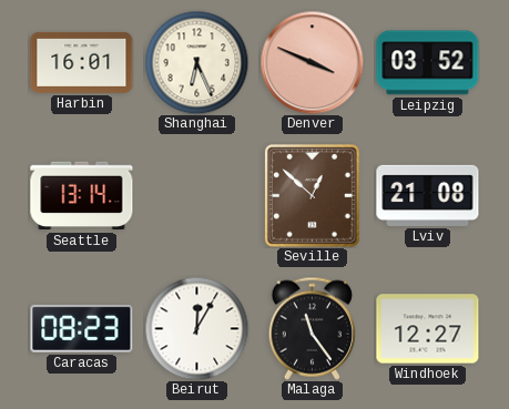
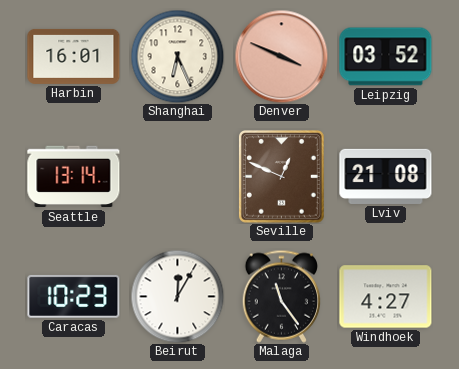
Seville: 12:52 -> 12:49
Caracas: 08:23 -> 10:23
Windhoek: 12:27 -> 4:27
